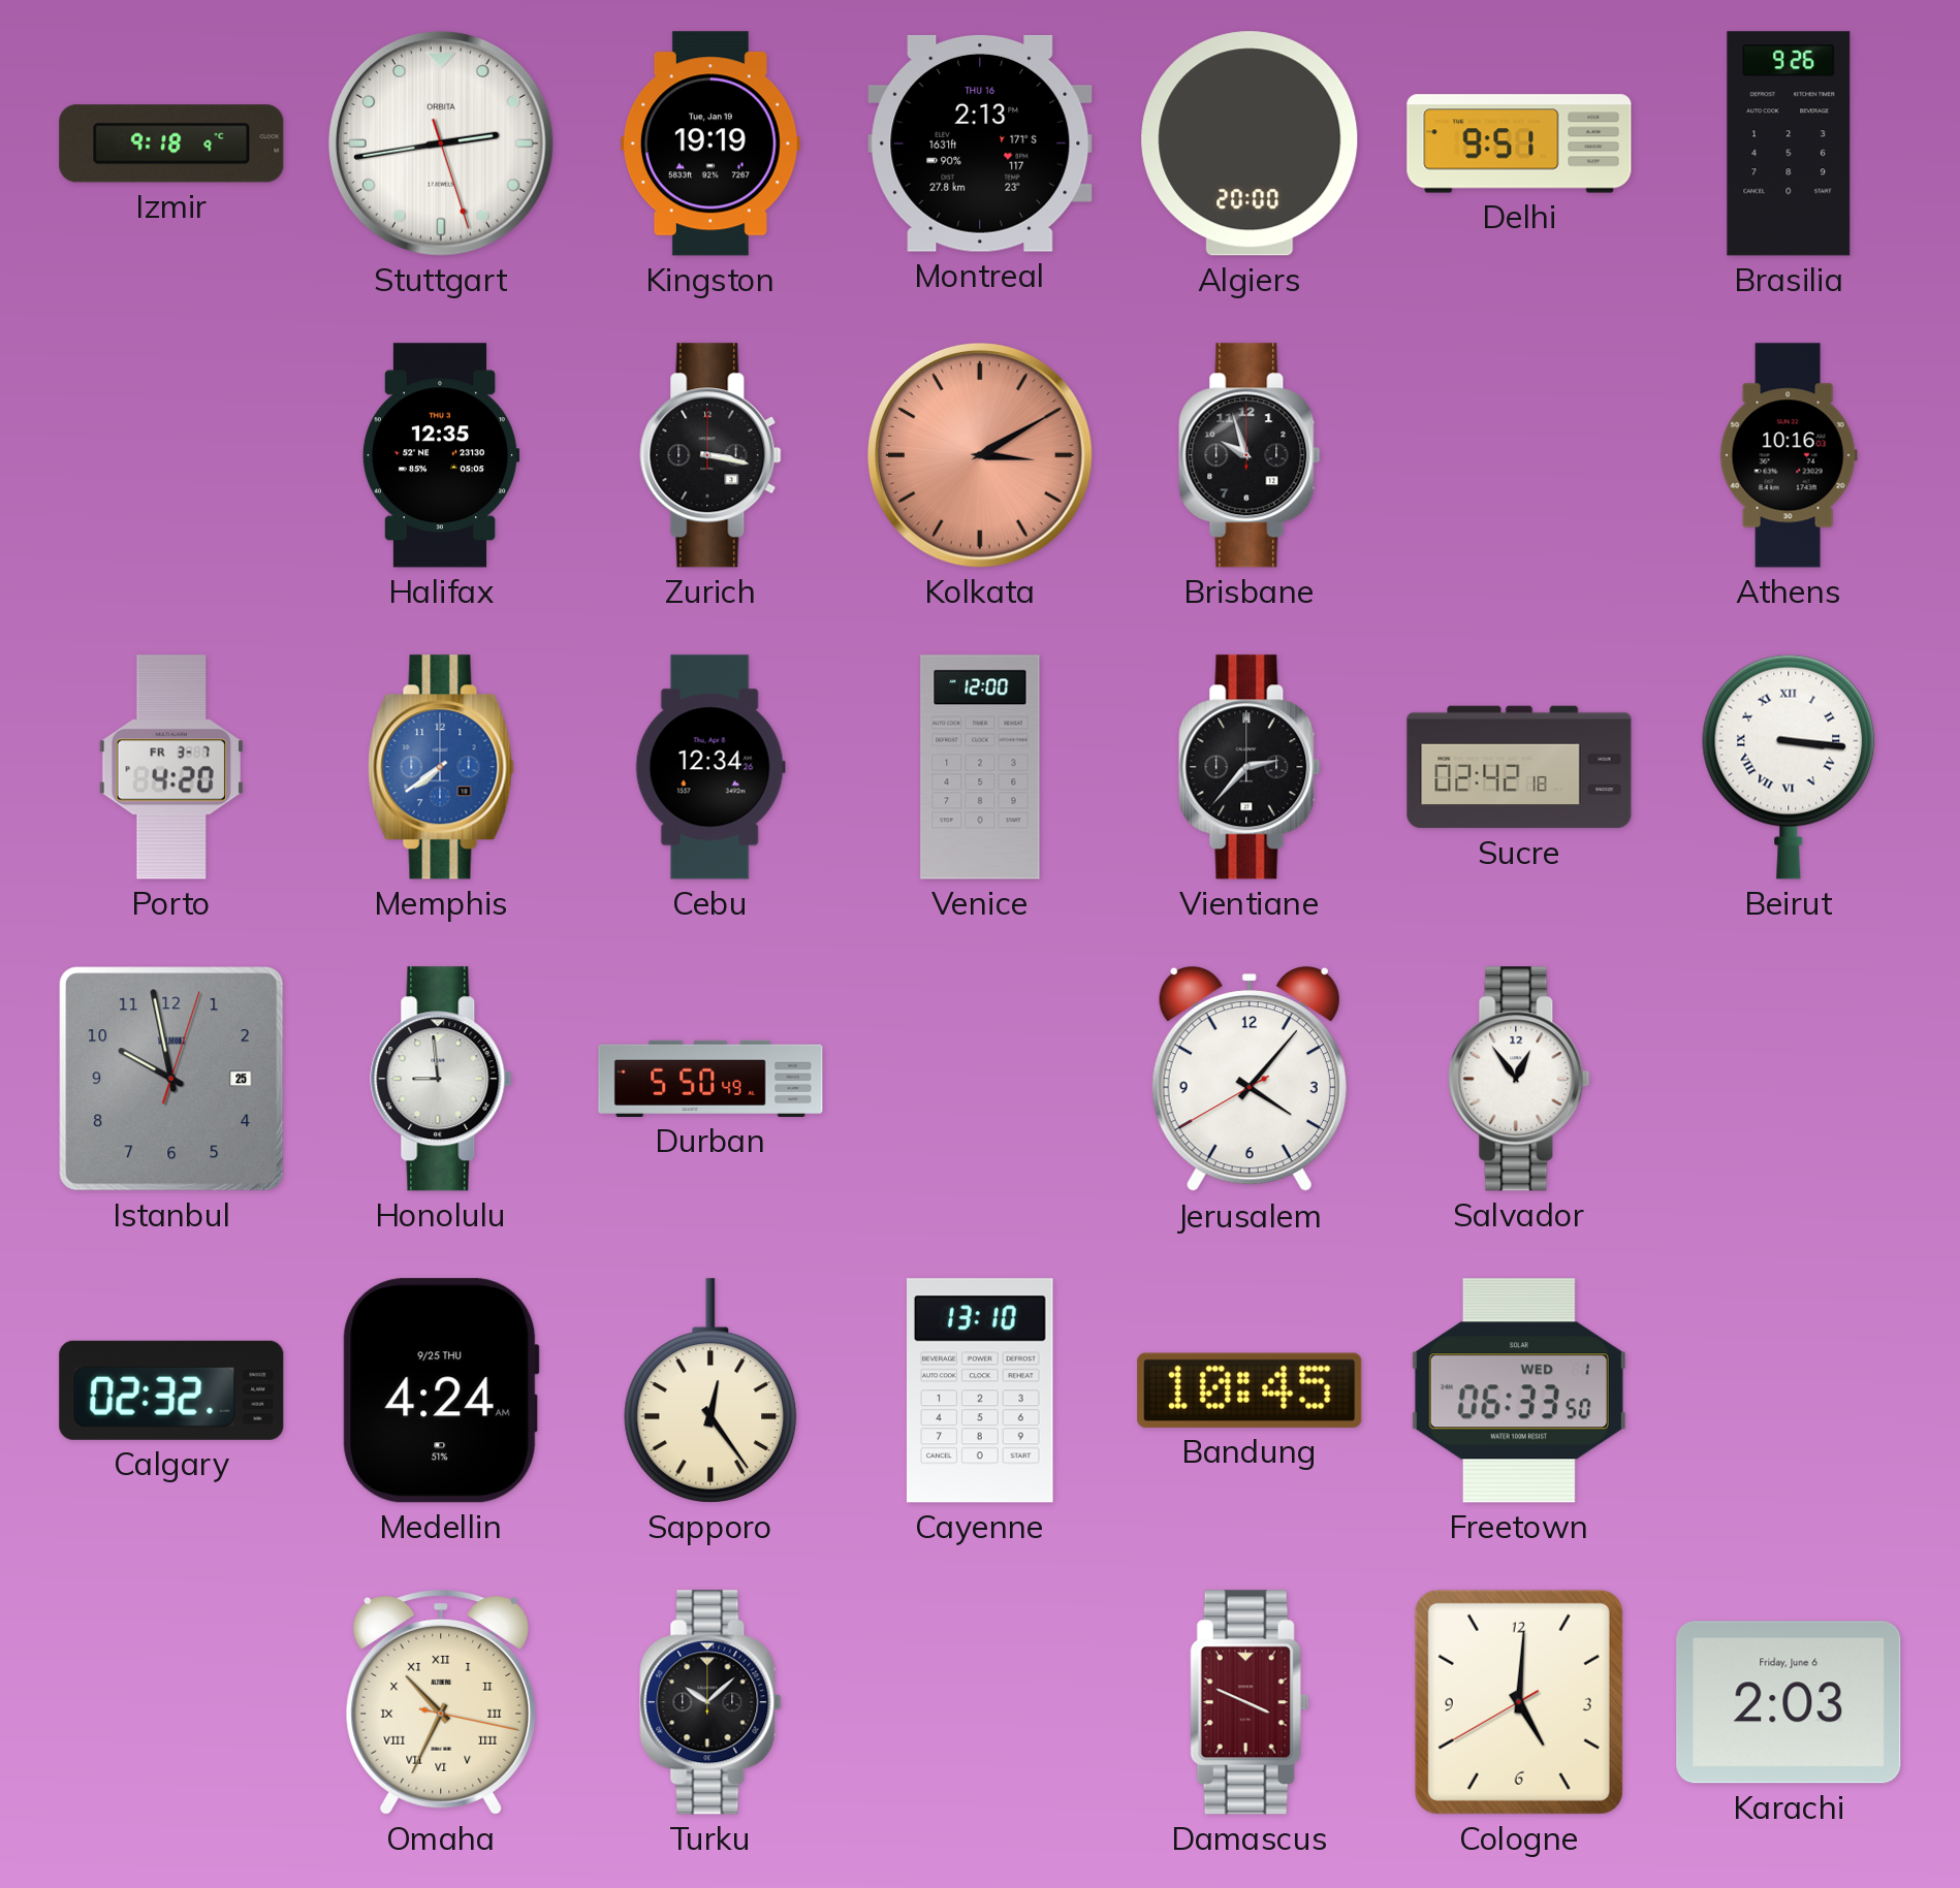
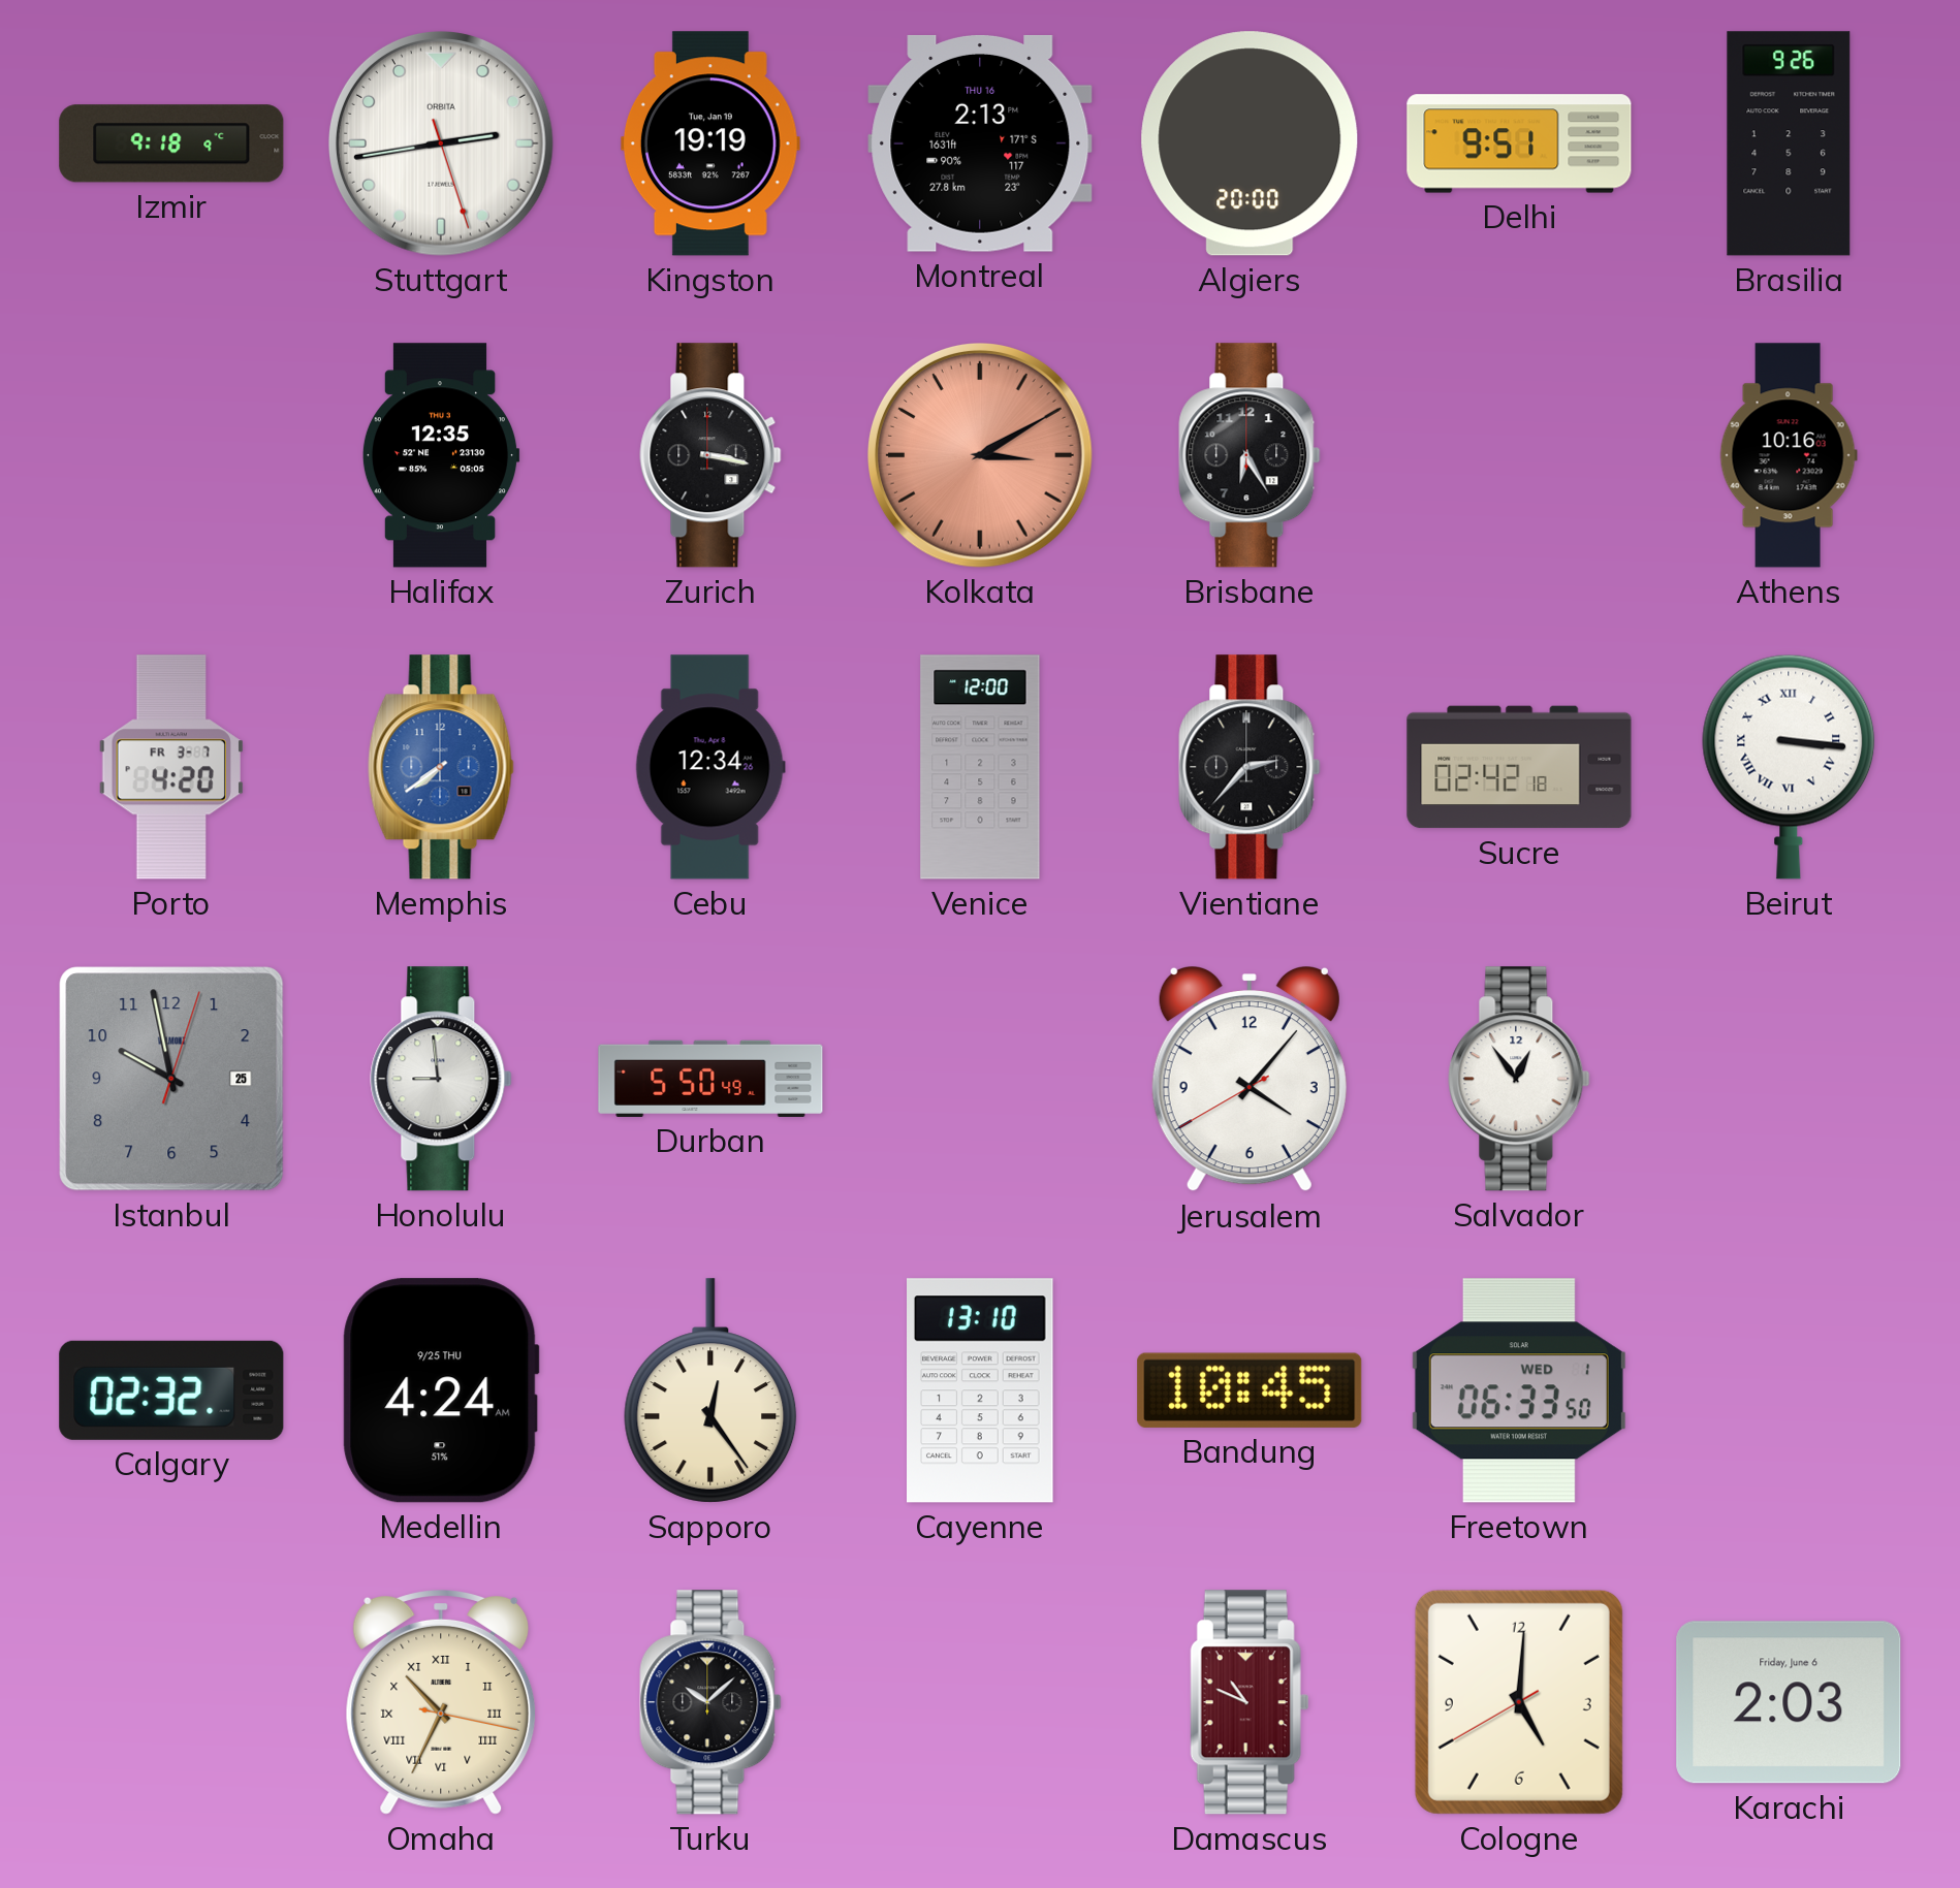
Brisbane: 9:57 -> 6:25
Damascus: 3:49 -> 10:49
